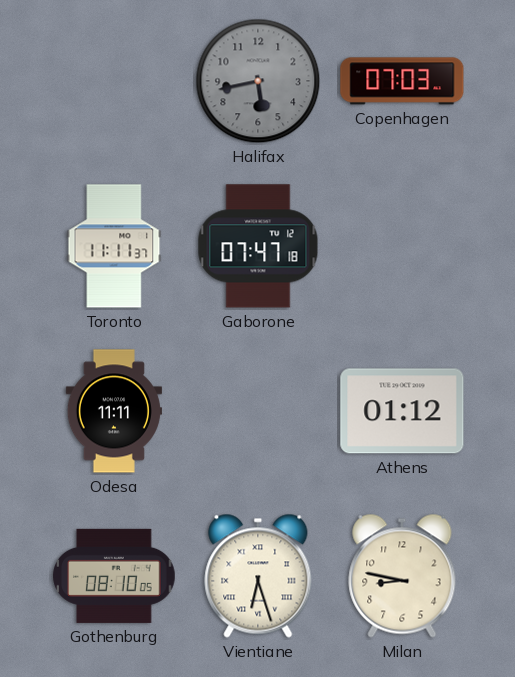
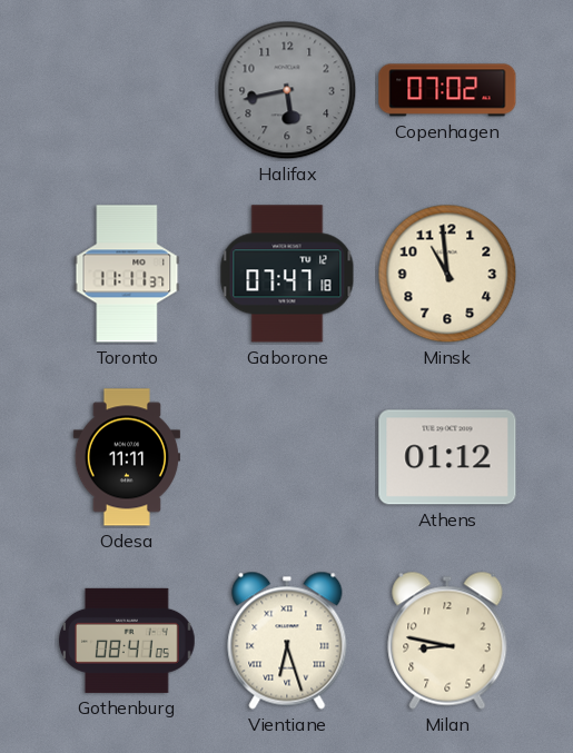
Copenhagen: 07:03 -> 07:02
Minsk: none -> 10:59
Gothenburg: 08:10 -> 08:41
